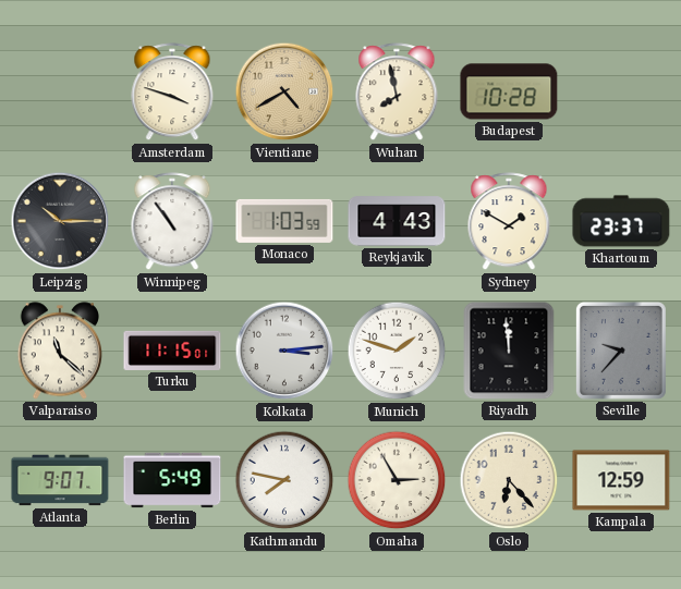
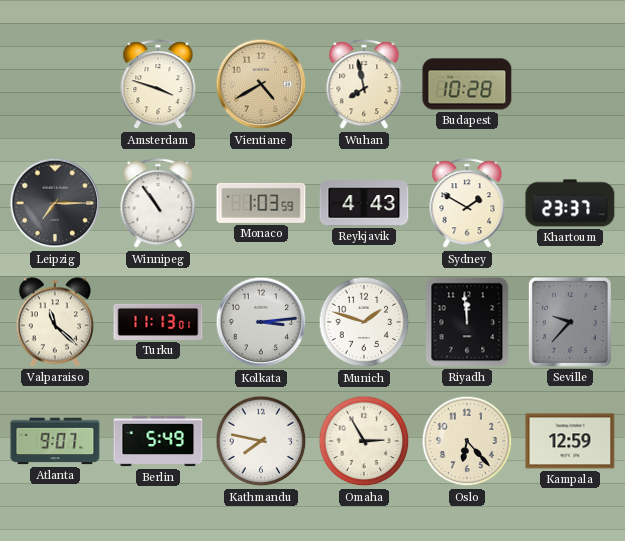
Leipzig: 10:15 -> 7:15
Turku: 11:15 -> 11:13
